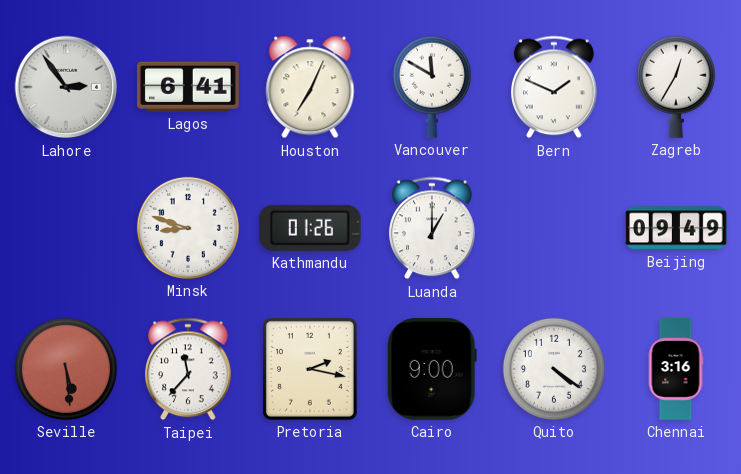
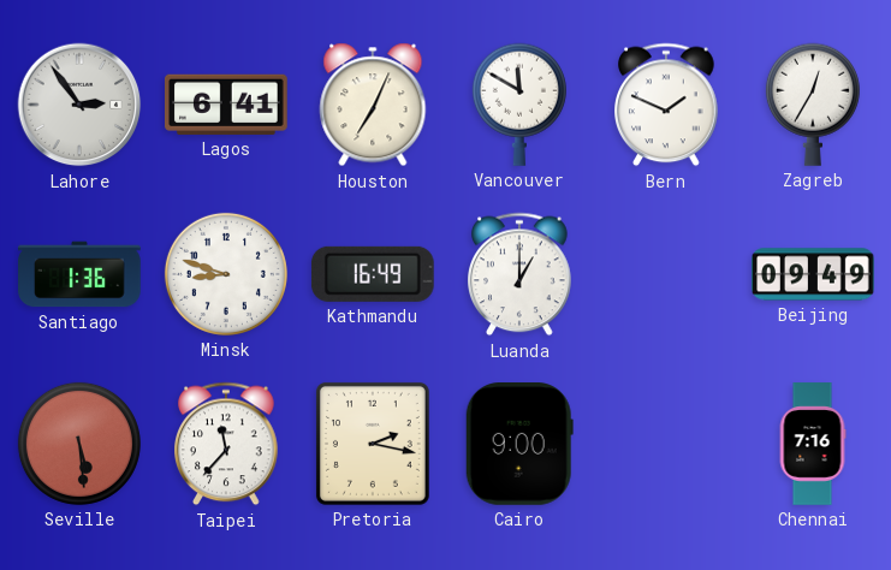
Santiago: none -> 1:36
Kathmandu: 01:26 -> 16:49
Quito: 4:21 -> none
Chennai: 3:16 -> 7:16
